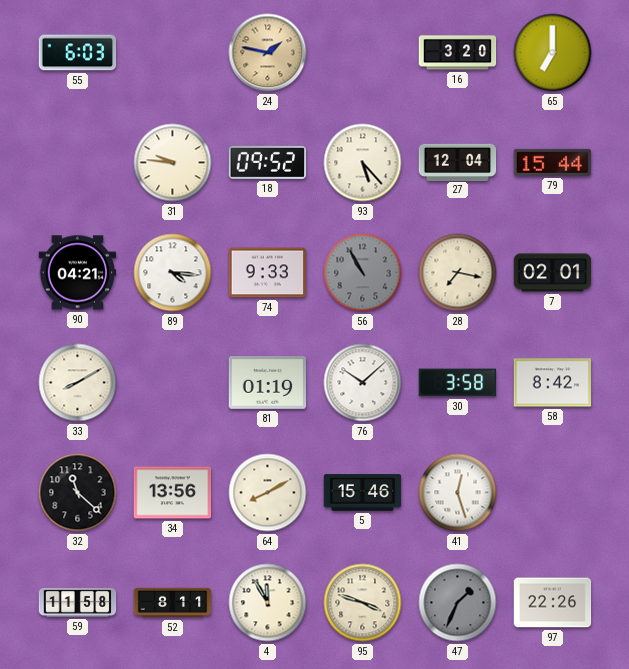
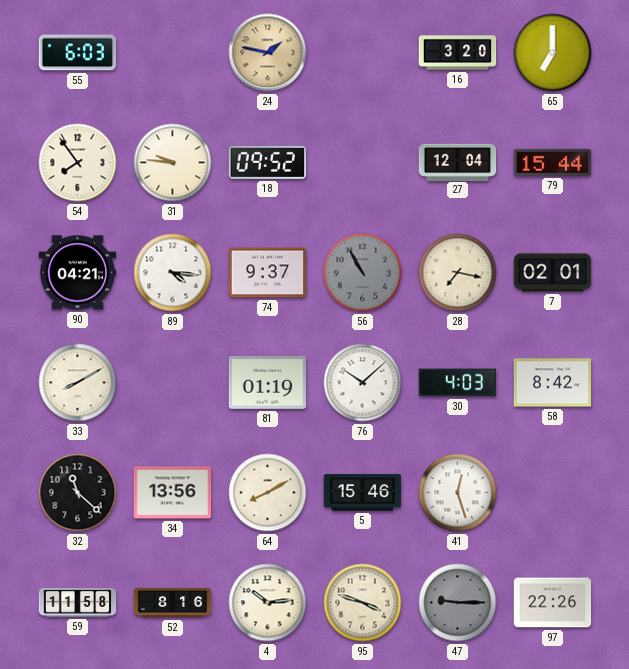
54: none -> 7:54
93: 5:23 -> none
74: 9:33 -> 9:37
30: 3:58 -> 4:03
52: 8:11 -> 8:16
4: 11:55 -> 10:14
47: 1:34 -> 9:15
